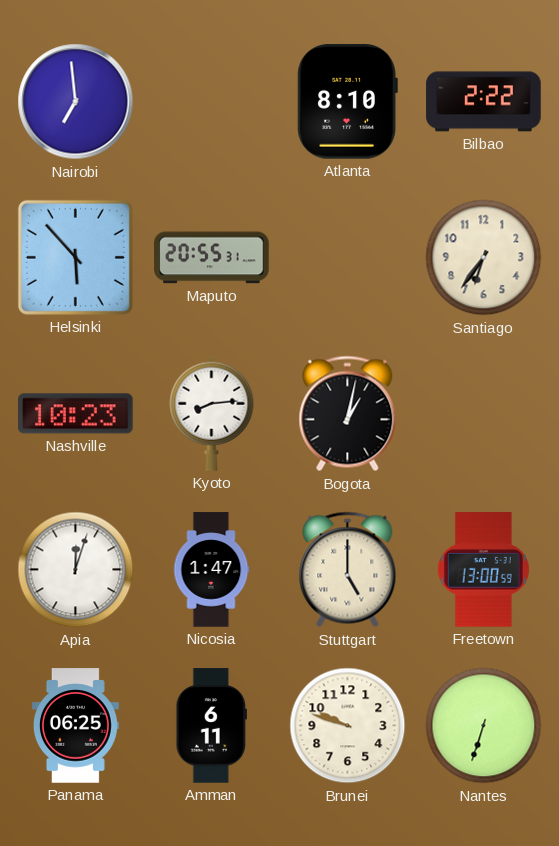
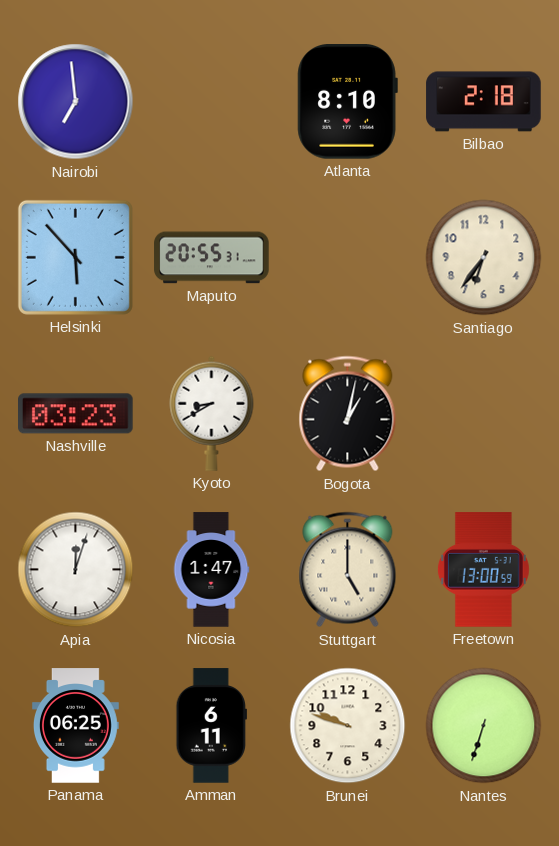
Bilbao: 2:22 -> 2:18
Nashville: 10:23 -> 03:23
Kyoto: 8:14 -> 8:40
